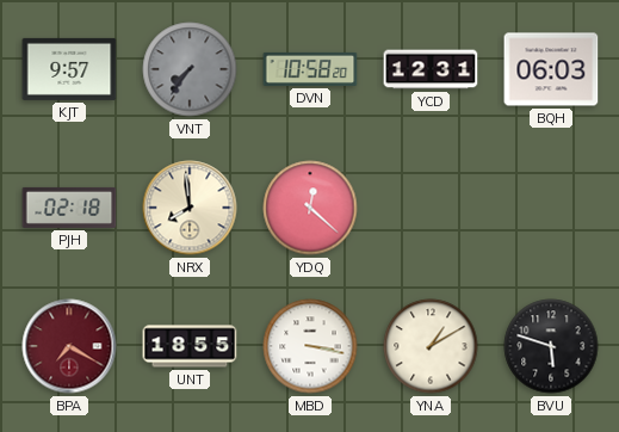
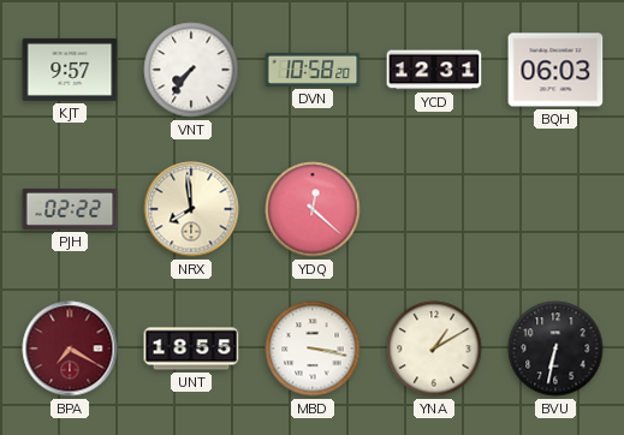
VNT dial: grey -> white
PJH: 02:18 -> 02:22
BVU: 5:48 -> 6:32
